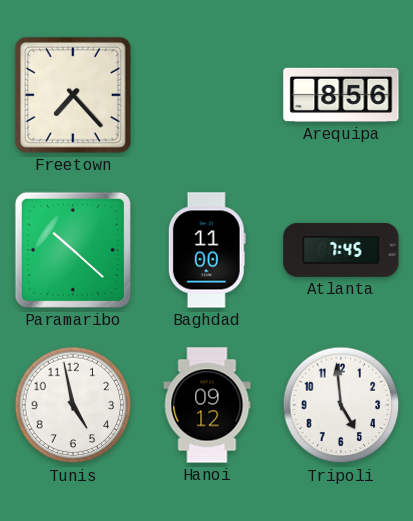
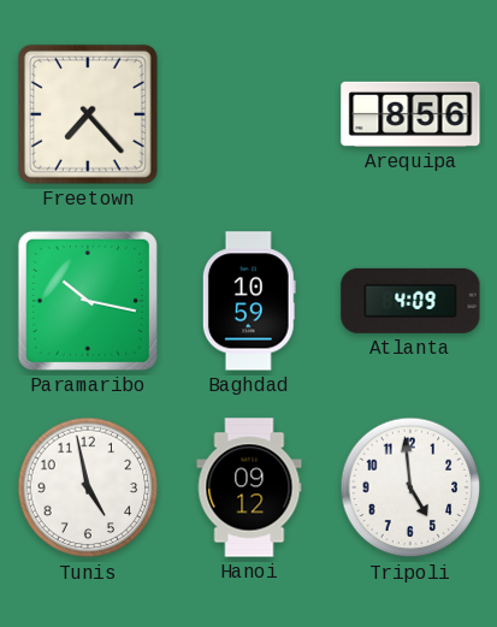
Paramaribo: 10:22 -> 10:17
Baghdad: 11:00 -> 10:59
Atlanta: 7:45 -> 4:09
